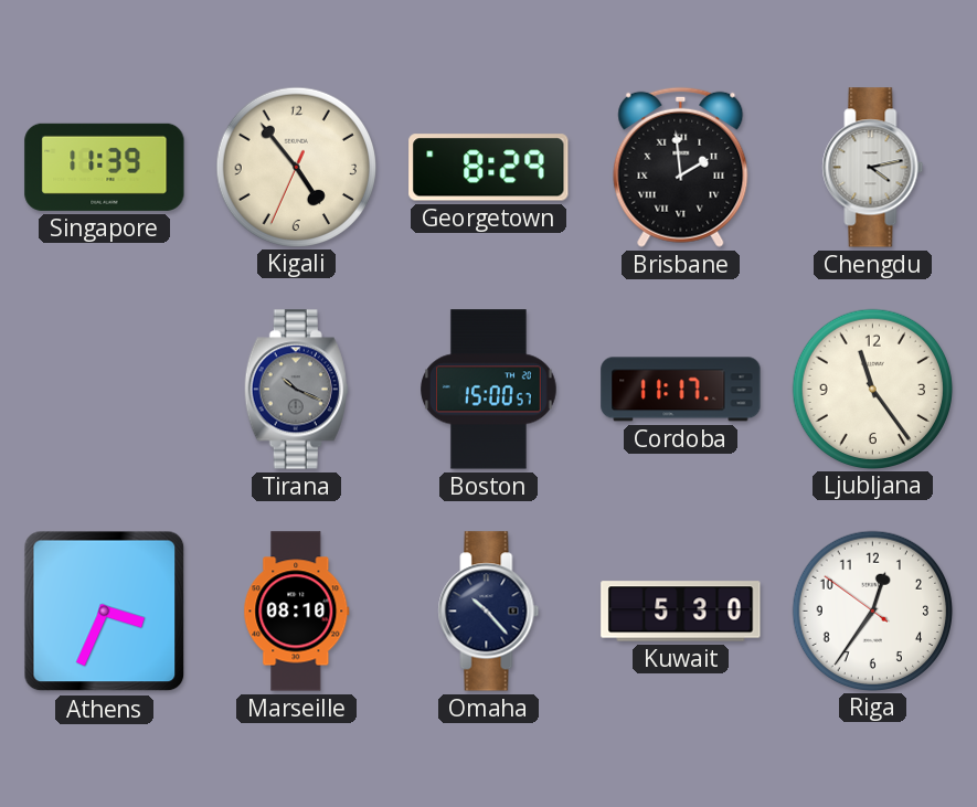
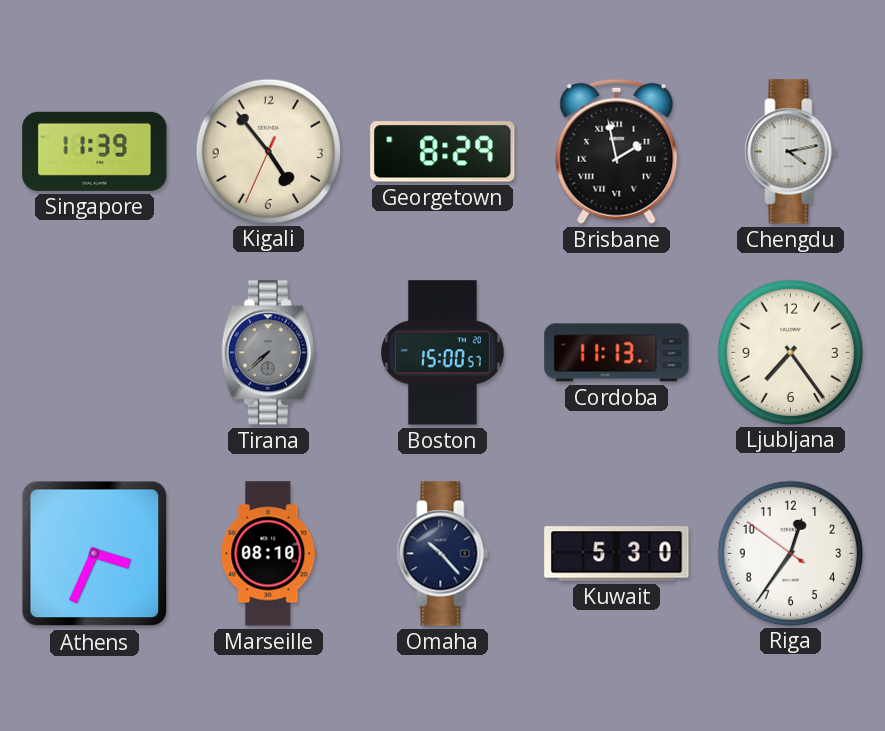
Brisbane: 1:59 -> 1:58
Tirana: 10:19 -> 7:38
Cordoba: 11:17 -> 11:13
Ljubljana: 11:24 -> 7:24
